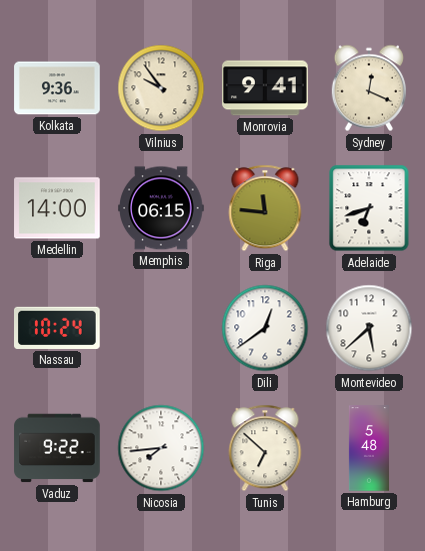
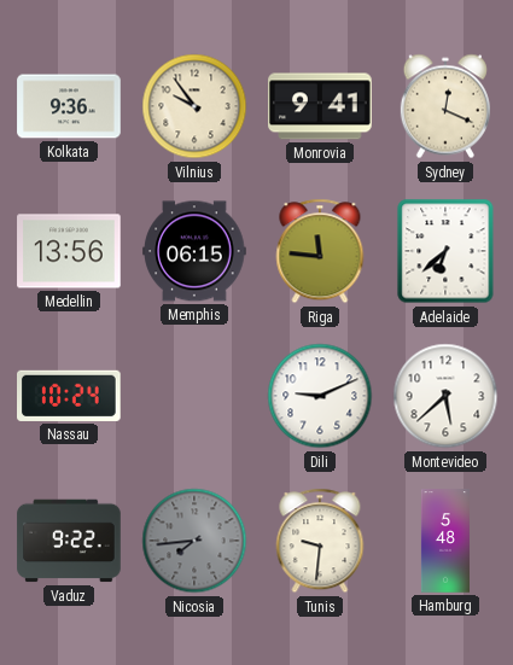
Medellin: 14:00 -> 13:56
Adelaide: 6:42 -> 6:38
Dili: 12:39 -> 9:11
Nicosia dial: white -> grey
Tunis: 6:52 -> 9:31
